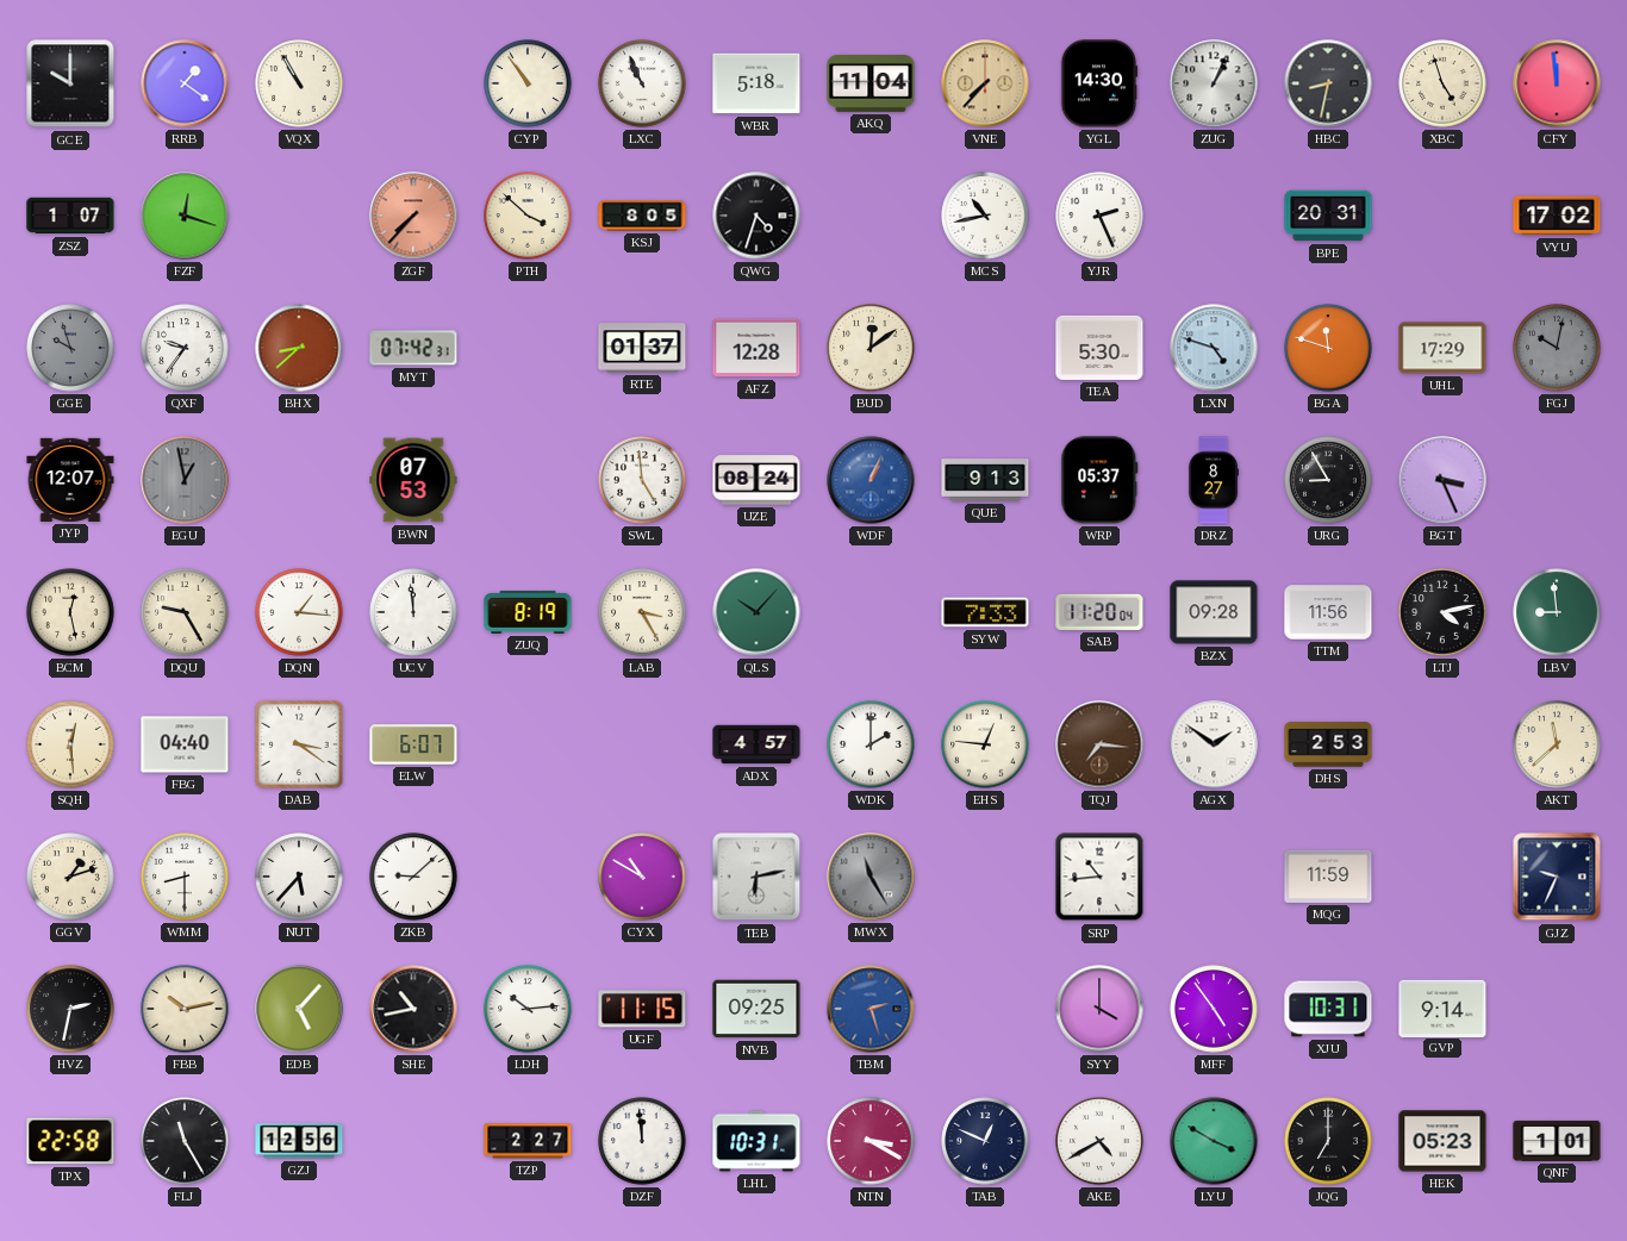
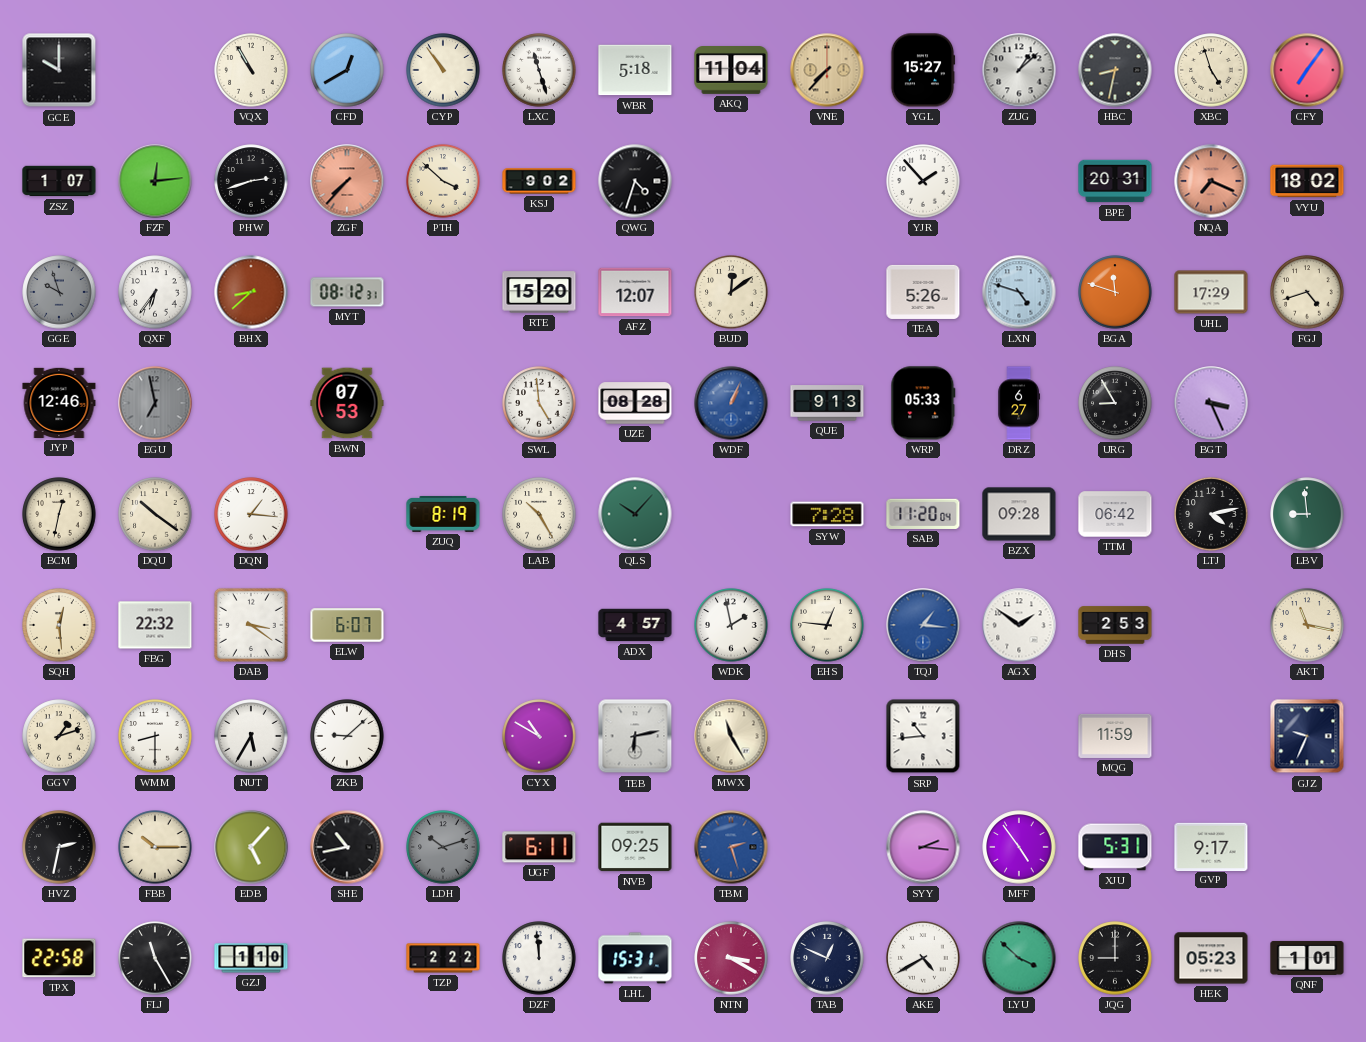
RRB: 1:21 -> none
CFD: none -> 12:40
LXC: 10:56 -> 11:27
YGL: 14:30 -> 15:27
ZUG: 1:04 -> 1:08
CFY: 11:59 -> 7:06
FZF: 12:18 -> 12:14
PHW: none -> 2:42
KSJ: 8:05 -> 9:02
MCS: 10:43 -> none
YJR: 2:26 -> 1:53
NQA: none -> 7:19
VYU: 17:02 -> 18:02
QXF: 9:36 -> 6:36
MYT: 07:42 -> 08:12
RTE: 01:37 -> 15:20
AFZ: 12:28 -> 12:07
TEA: 5:30 -> 5:26
FGJ: 10:02 -> 4:42
FGJ dial: grey -> cream
JYP: 12:07 -> 12:46
EGU: 12:58 -> 6:58
UZE: 08:24 -> 08:28
WRP: 05:37 -> 05:33
DRZ: 8:27 -> 6:27
BCM: 12:28 -> 12:32
DQU: 9:25 -> 10:21
UCV: 11:59 -> none
LAB: 3:25 -> 10:25
SYW: 7:33 -> 7:28
TTM: 11:56 -> 06:42
FBG: 04:40 -> 22:32
WDK: 2:00 -> 1:58
TQJ: 7:16 -> 1:16
TQJ dial: brown -> blue
AKT: 11:38 -> 11:17
NUT: 5:37 -> 5:35
MWX dial: grey -> cream
FBB: 10:13 -> 10:15
LDH: 10:14 -> 10:12
LDH dial: white -> grey
UGF: 11:15 -> 6:11
SYY: 4:00 -> 2:16
XJU: 10:31 -> 5:31
GVP: 9:14 -> 9:17
GZJ: 12:56 -> 1:10
TZP: 2:27 -> 2:22
LHL: 10:31 -> 15:31
LYU: 3:50 -> 3:52
JQG: 7:00 -> 9:00
